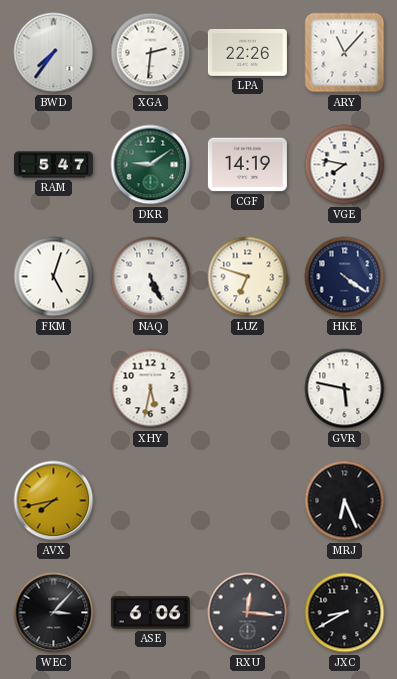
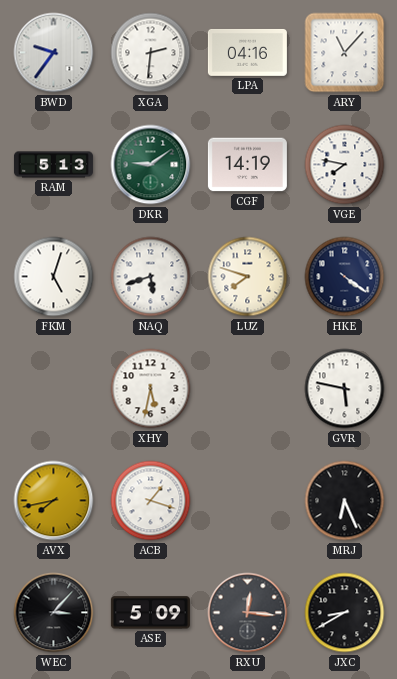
BWD: 7:36 -> 9:36
LPA: 22:26 -> 04:16
RAM: 5:47 -> 5:13
NAQ: 5:26 -> 5:42
LUZ: 6:48 -> 7:48
ACB: none -> 1:18
ASE: 6:06 -> 5:09
